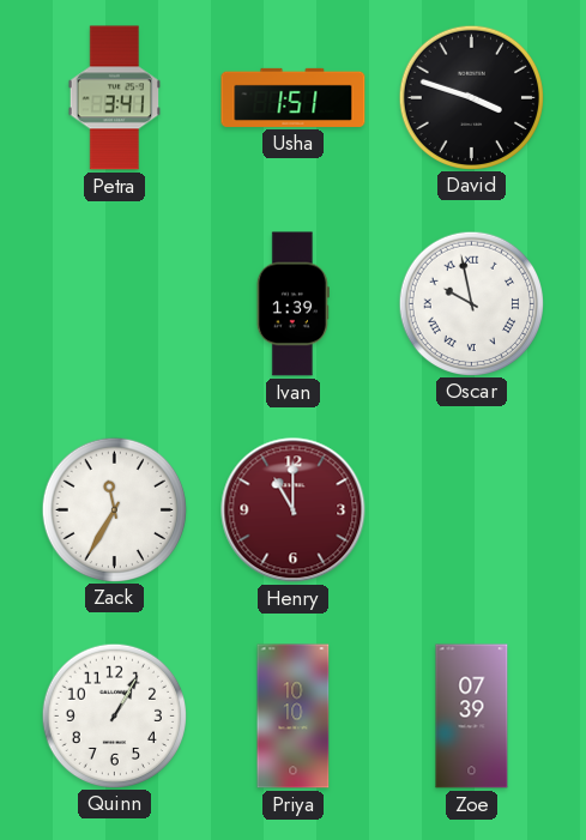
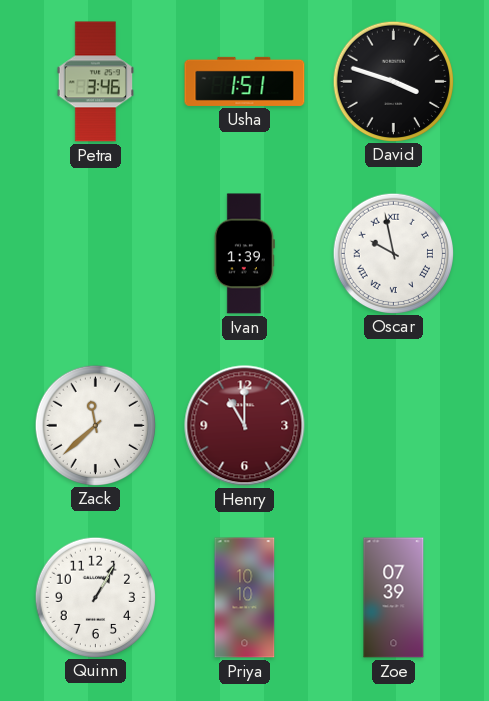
Petra: 3:41 -> 3:46
Zack: 11:35 -> 11:38
